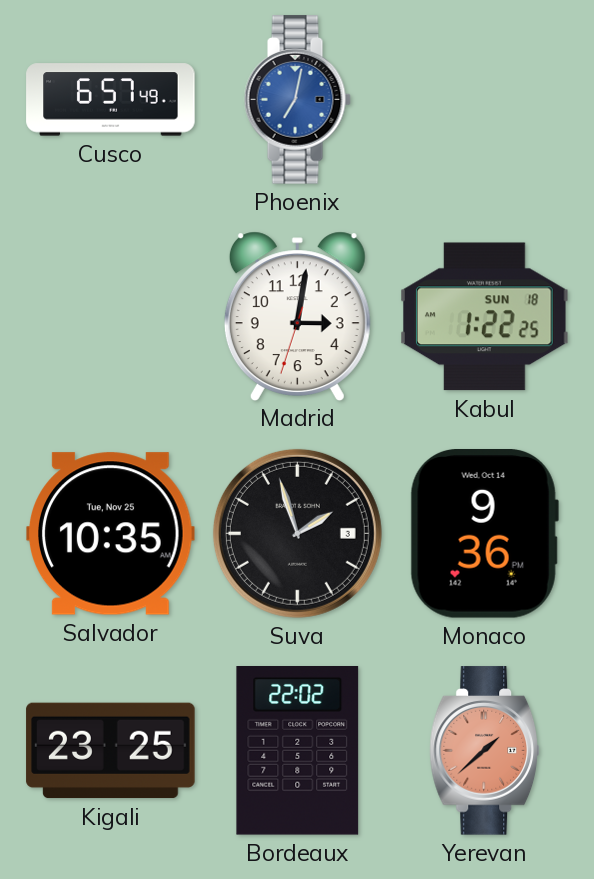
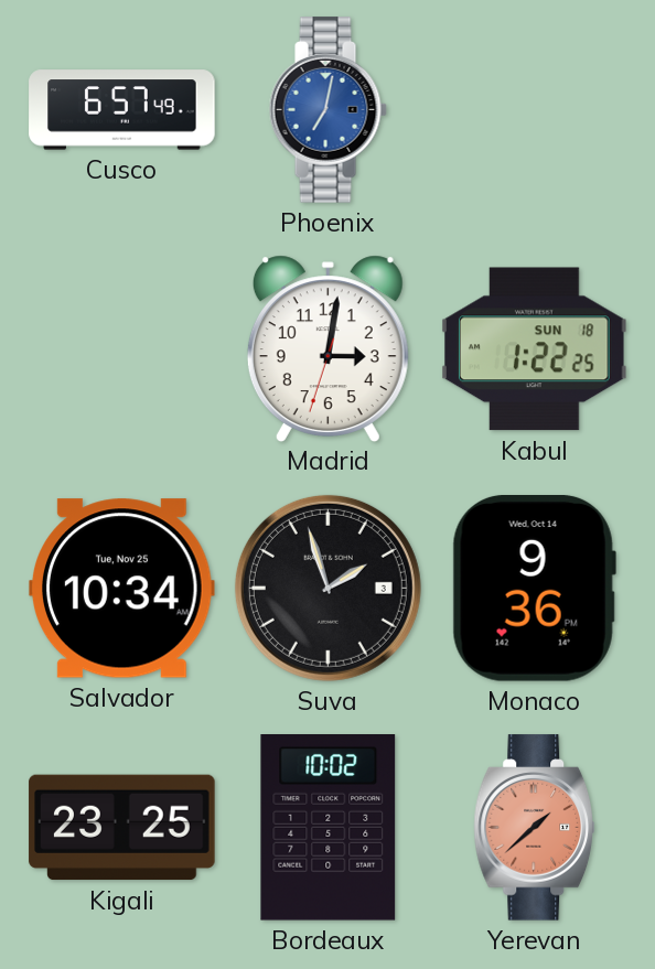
Salvador: 10:35 -> 10:34
Bordeaux: 22:02 -> 10:02
